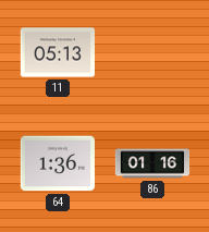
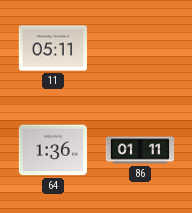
11: 05:13 -> 05:11
86: 01:16 -> 01:11
